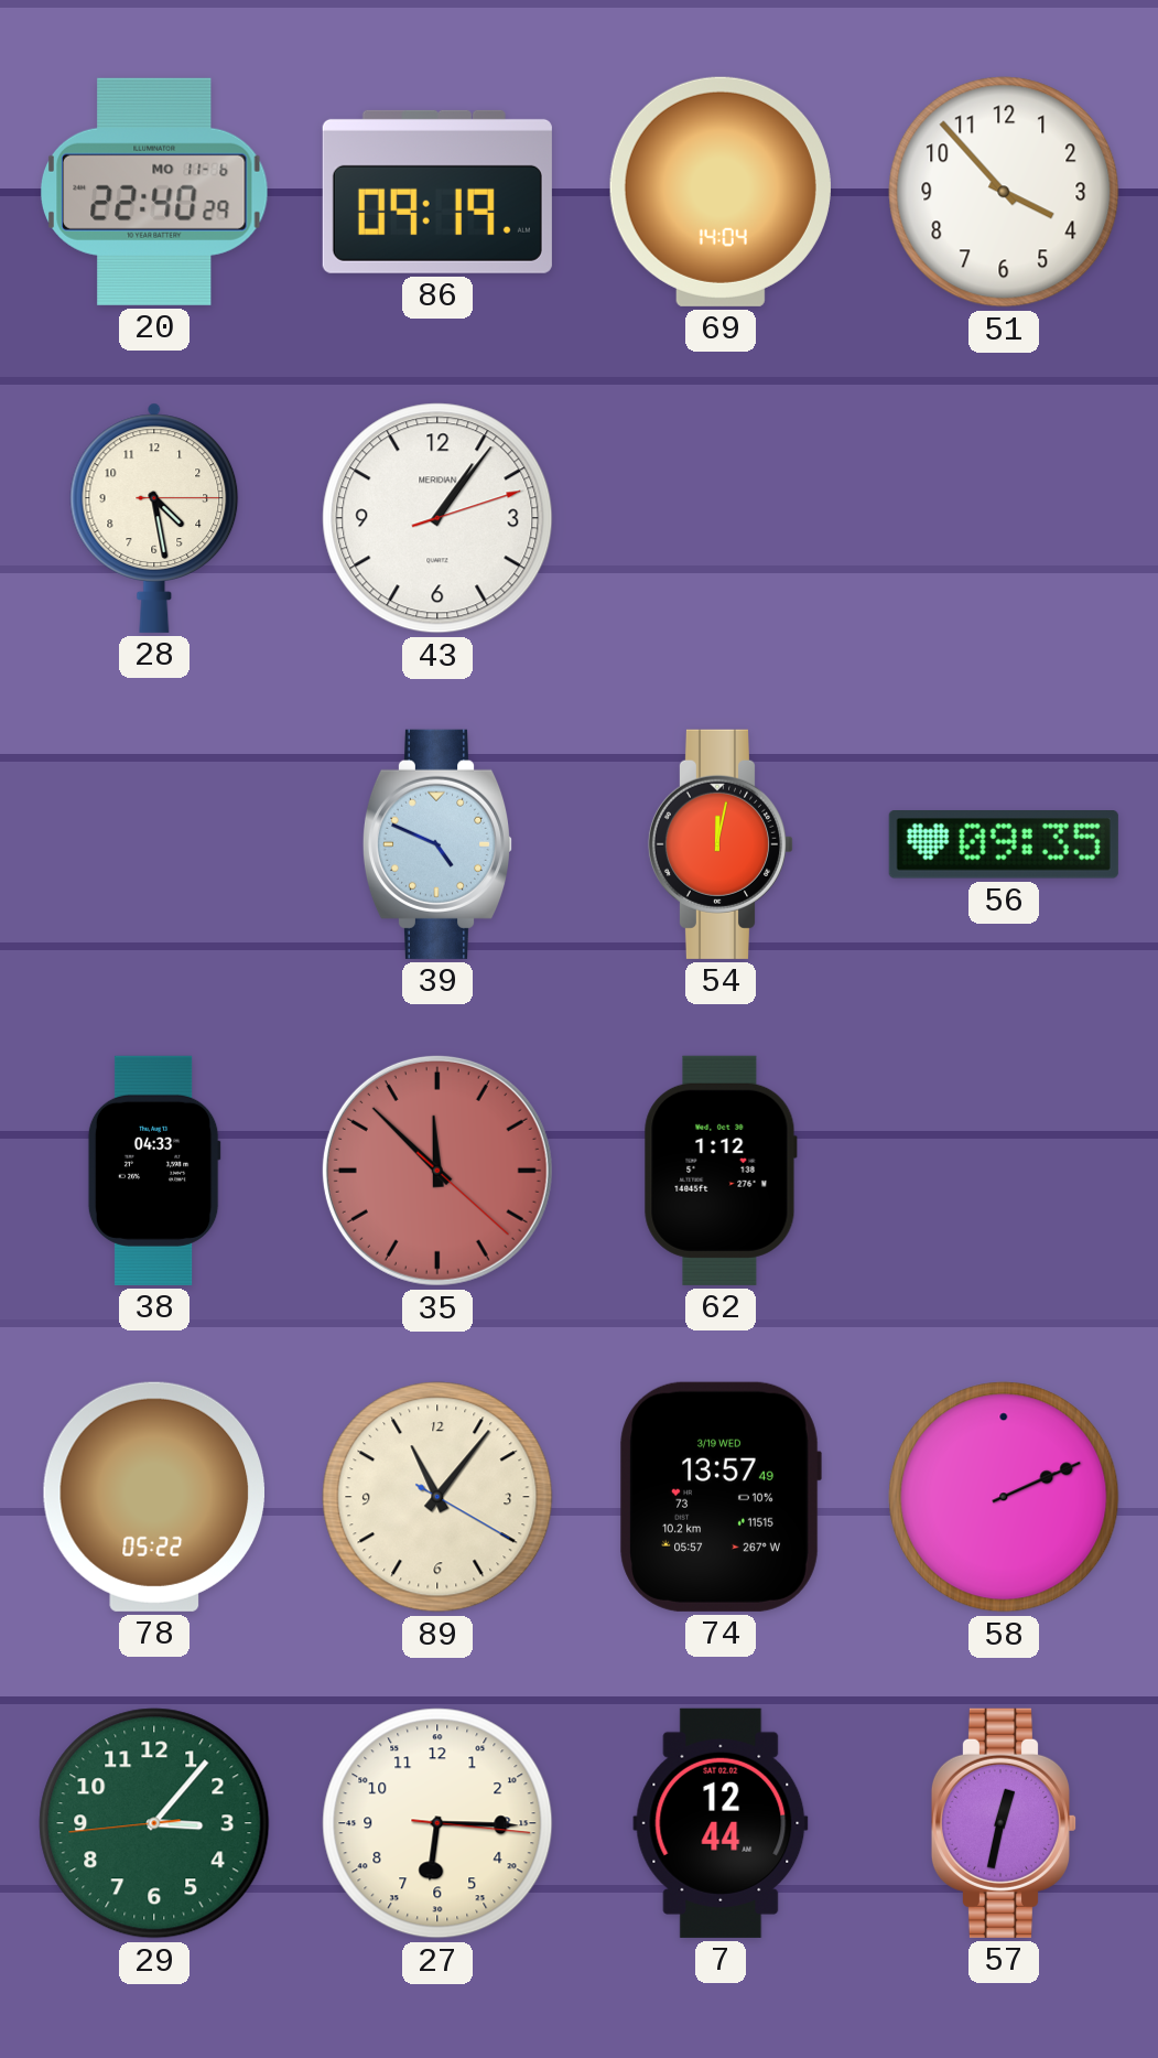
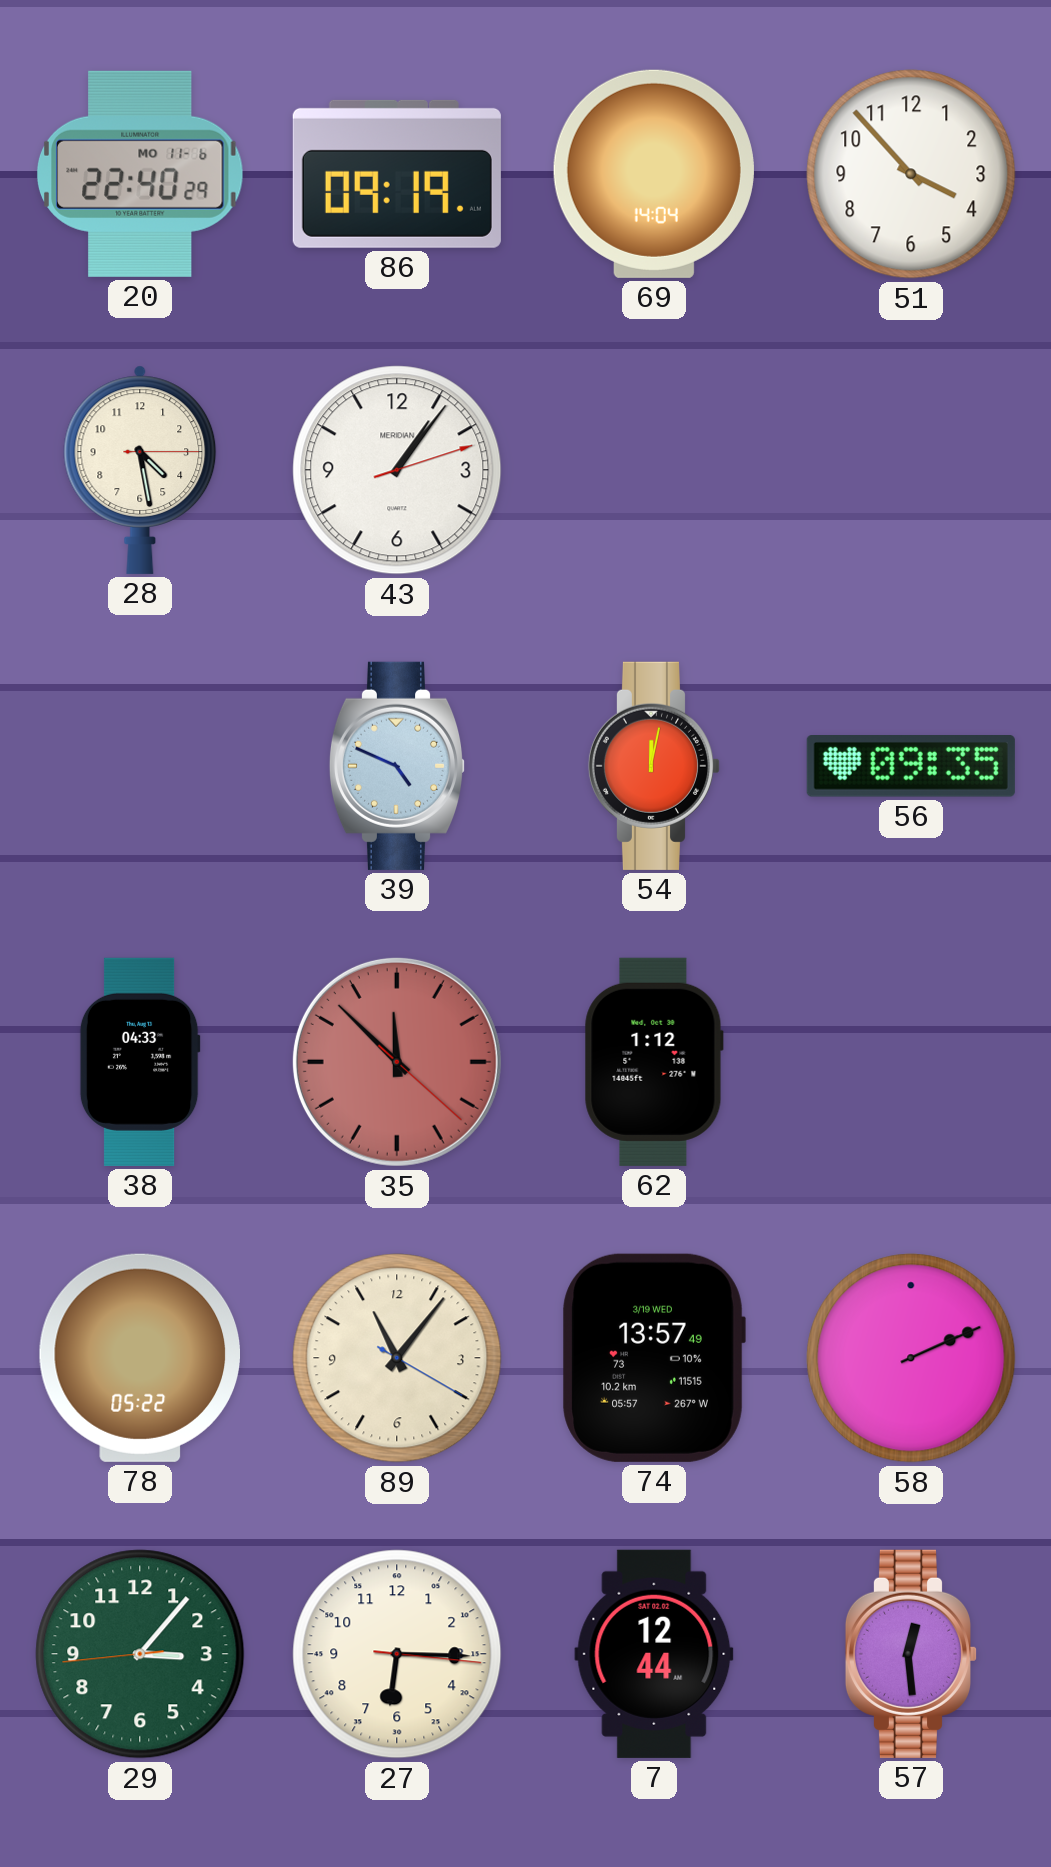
57: 12:32 -> 12:29
